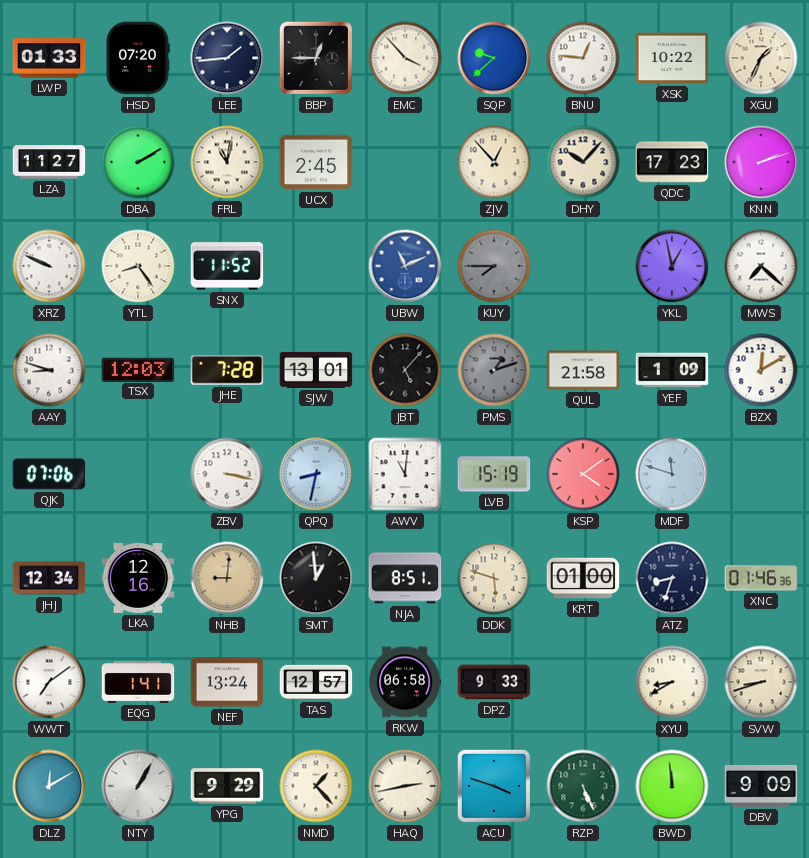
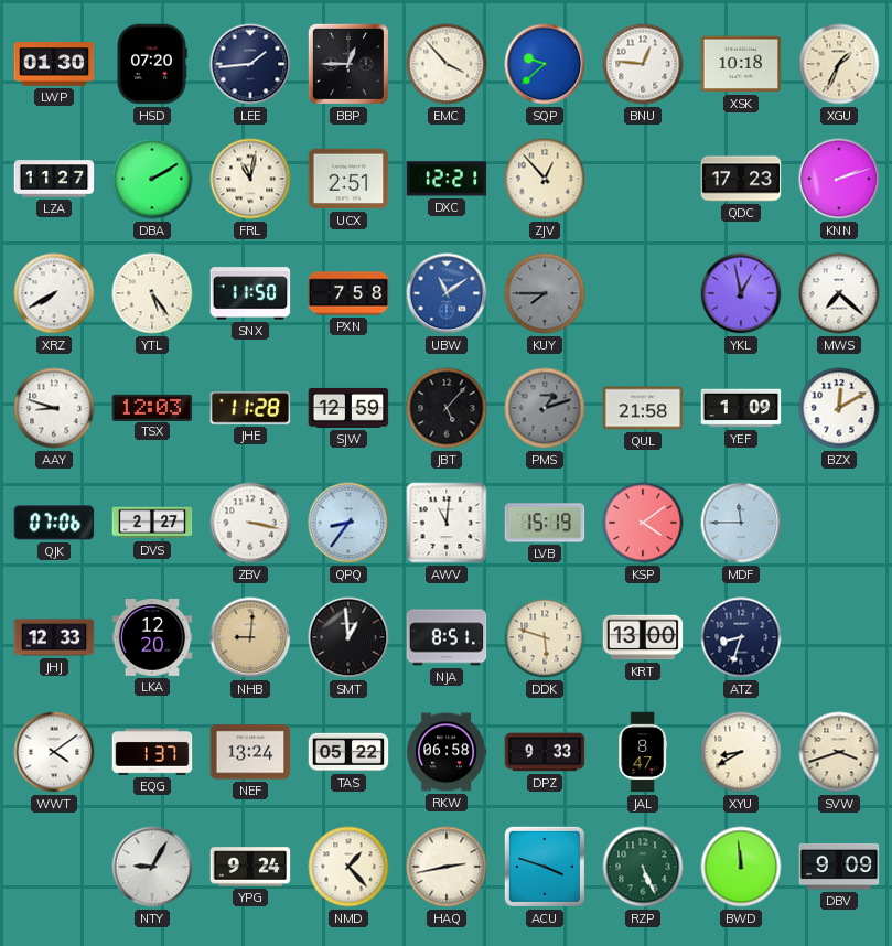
LWP: 01:33 -> 01:30
XSK: 10:22 -> 10:18
UCX: 2:45 -> 2:51
DXC: none -> 12:21
DHY: 10:07 -> none
XRZ: 9:49 -> 7:40
YTL: 8:24 -> 5:24
SNX: 11:52 -> 11:50
PXN: none -> 7:58
UBW: 11:11 -> 11:09
JHE: 7:28 -> 11:28
SJW: 13:01 -> 12:59
DVS: none -> 2:27
QPQ: 8:32 -> 8:36
MDF: 11:48 -> 11:45
JHJ: 12:34 -> 12:33
LKA: 12:16 -> 12:20
KRT: 01:00 -> 13:00
XNC: 01:46 -> none
WWT: 7:09 -> 4:09
EQG: 1:41 -> 1:37
TAS: 12:57 -> 05:22
JAL: none -> 8:47
SVW: 8:42 -> 3:42
DLZ: 12:10 -> none
NTY: 1:05 -> 9:05
YPG: 9:29 -> 9:24
